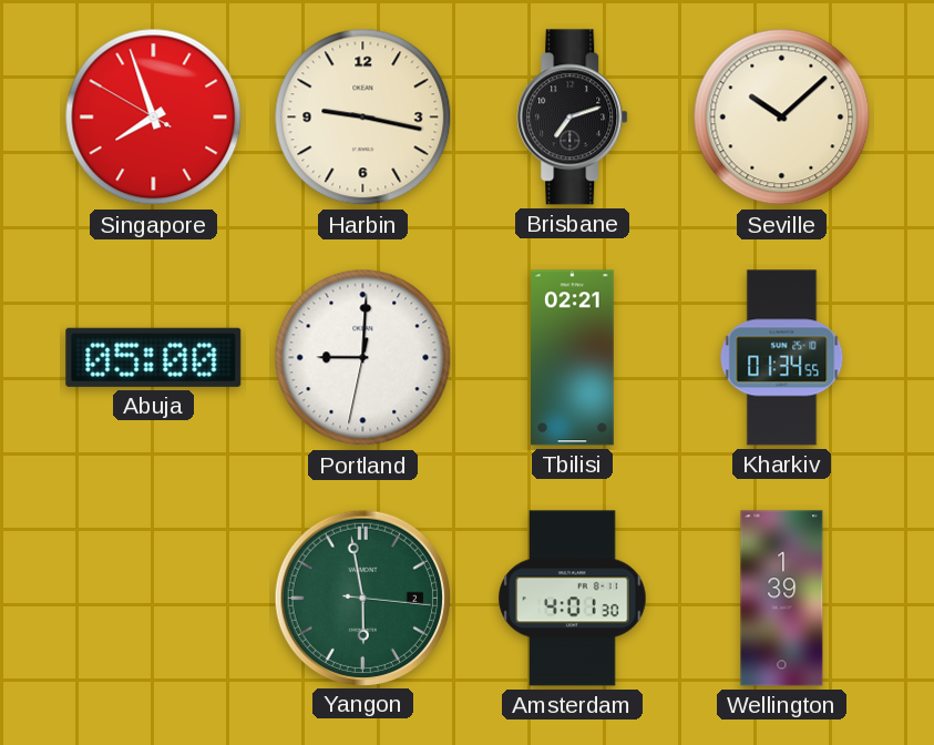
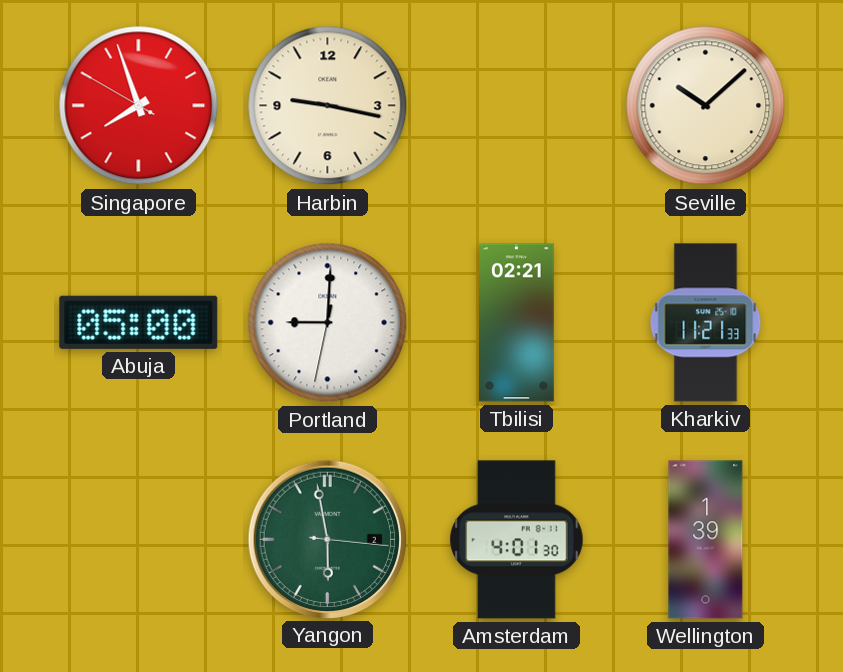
Brisbane: 7:12 -> none
Kharkiv: 01:34 -> 11:21
